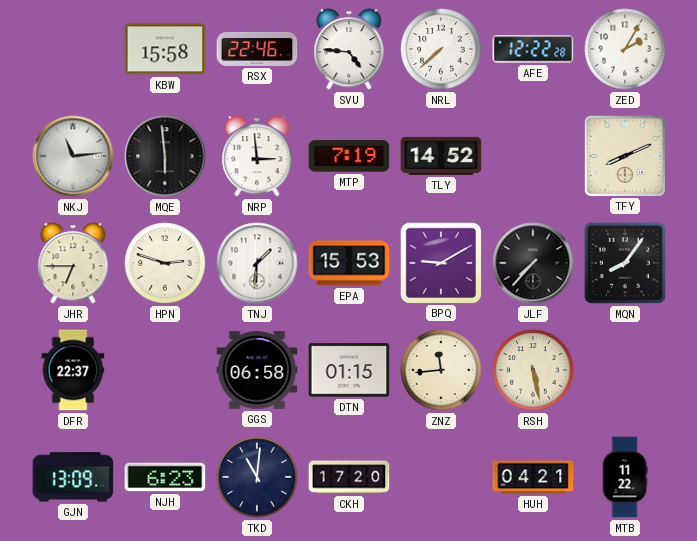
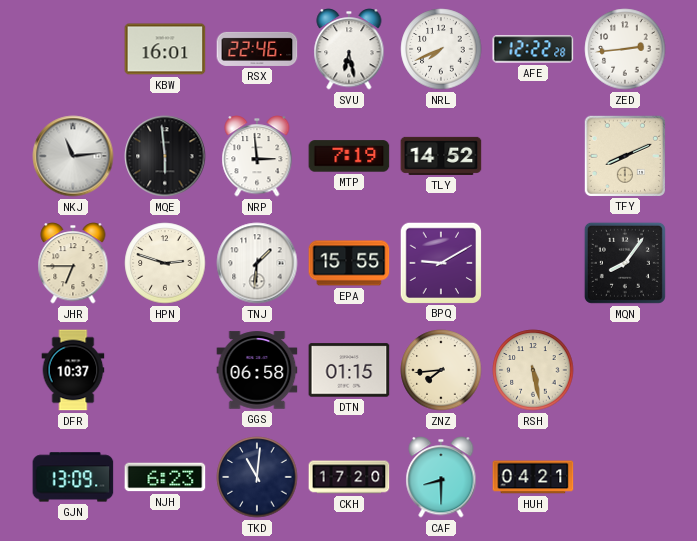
KBW: 15:58 -> 16:01
SVU: 4:46 -> 6:28
NRL: 7:38 -> 7:41
ZED: 2:05 -> 2:44
EPA: 15:53 -> 15:55
JLF: 7:37 -> none
DFR: 22:37 -> 10:37
ZNZ: 11:44 -> 7:44
CAF: none -> 8:30
MTB: 11:22 -> none
